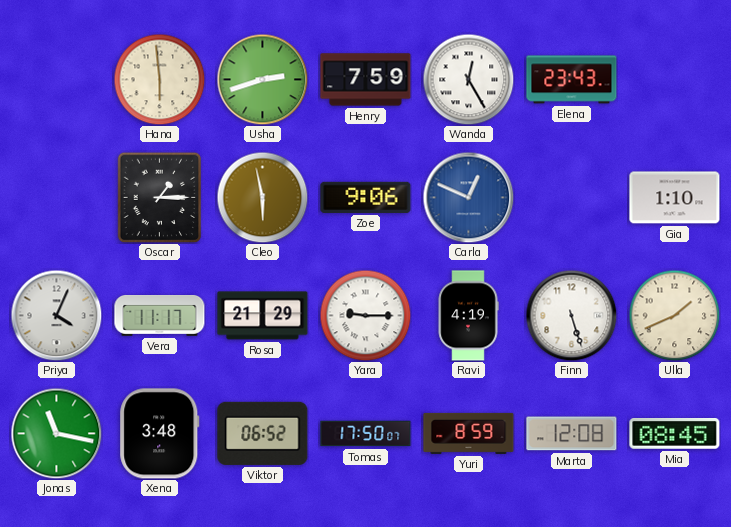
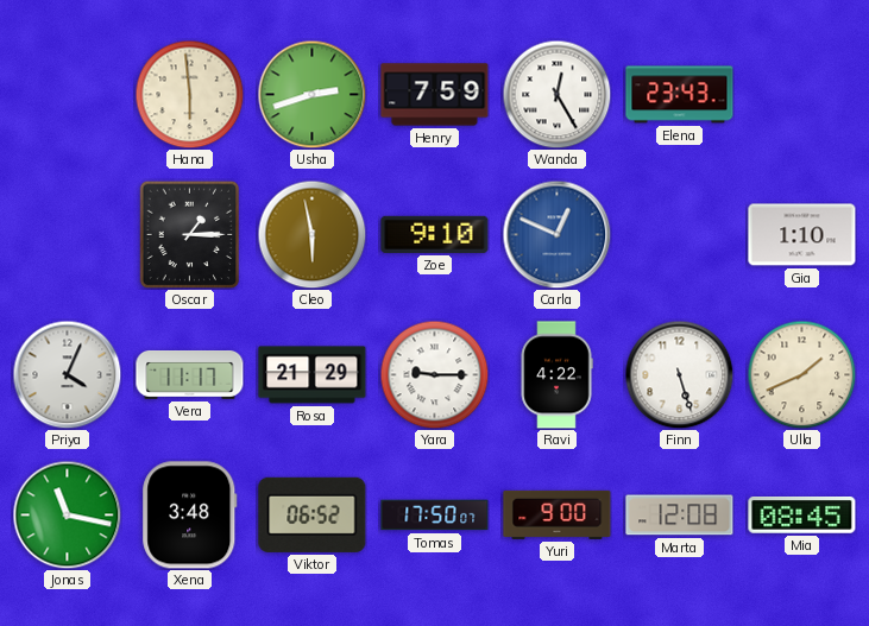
Zoe: 9:06 -> 9:10
Ravi: 4:19 -> 4:22
Yuri: 8:59 -> 9:00
